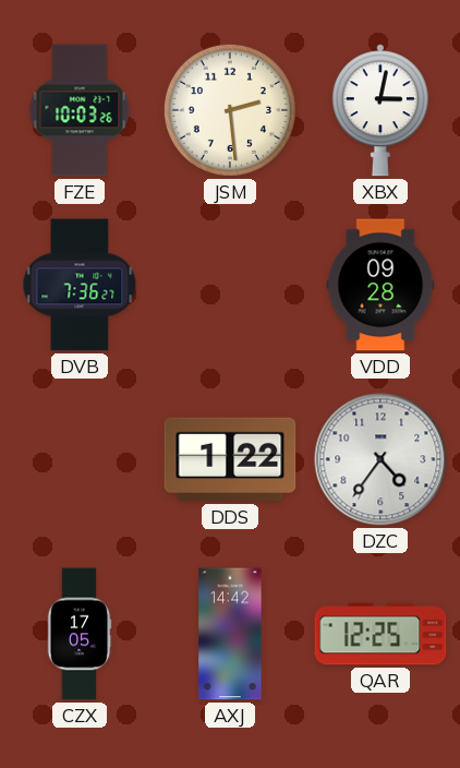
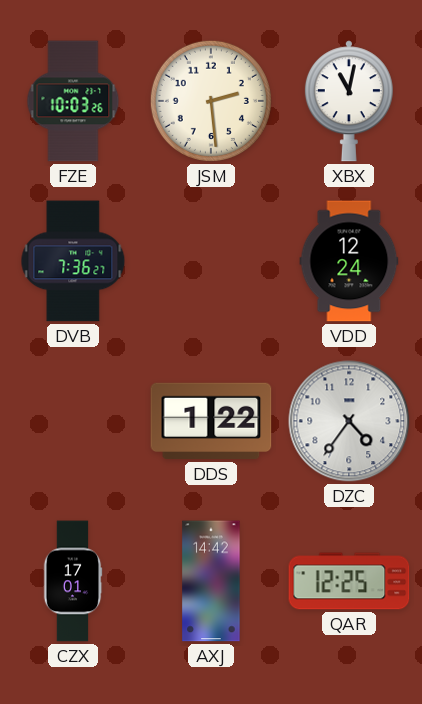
XBX: 3:02 -> 11:02
VDD: 09:28 -> 12:24
CZX: 17:05 -> 17:01
